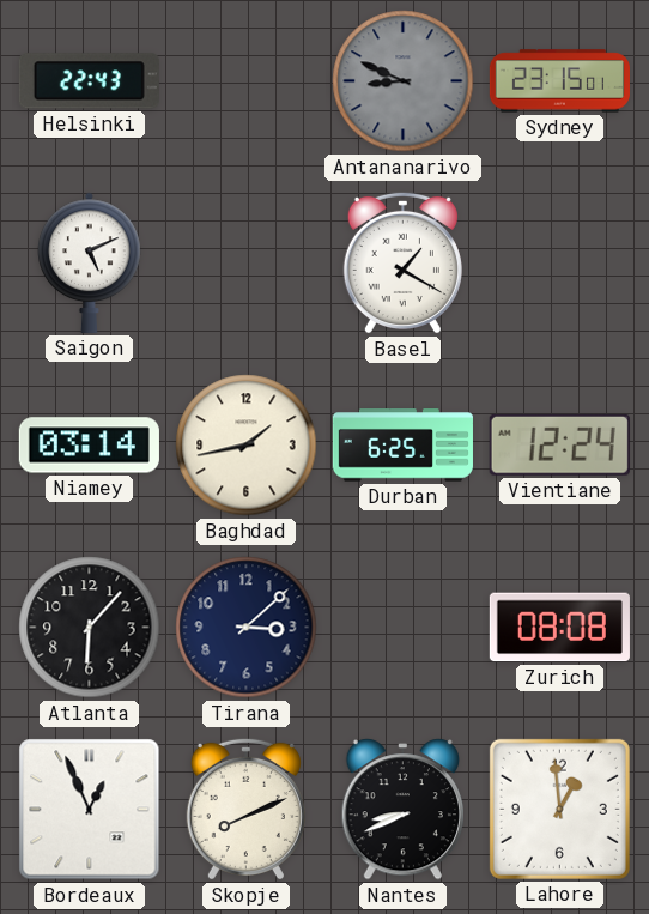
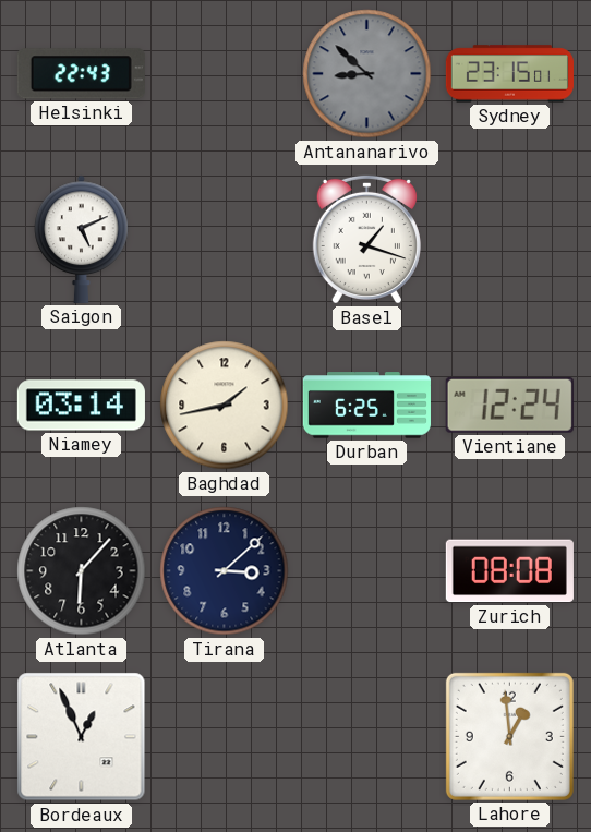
Antananarivo: 8:49 -> 8:52
Basel: 1:20 -> 1:18
Skopje: 8:11 -> none
Nantes: 8:41 -> none
